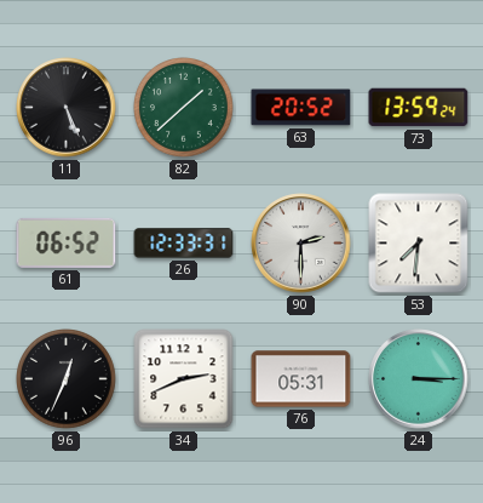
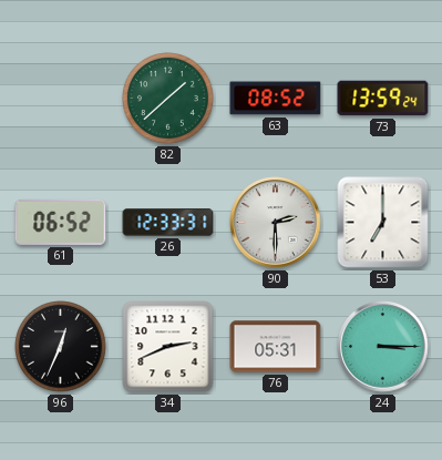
11: 5:26 -> none
63: 20:52 -> 08:52
53: 7:31 -> 7:00
